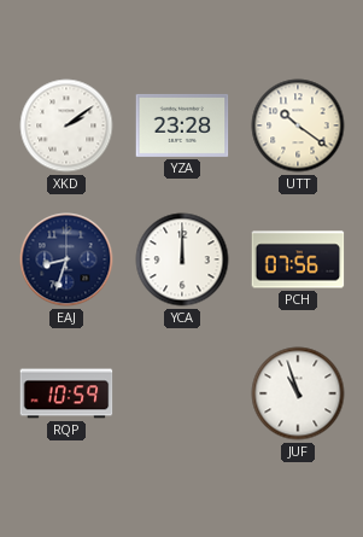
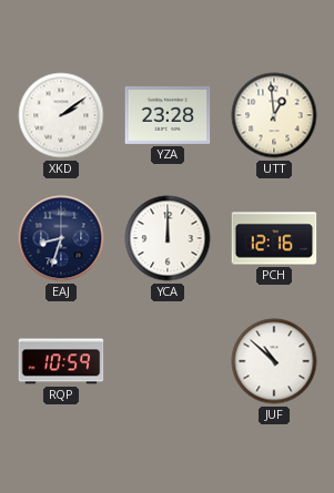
UTT: 10:21 -> 12:59
PCH: 07:56 -> 12:16
JUF: 10:57 -> 10:52
